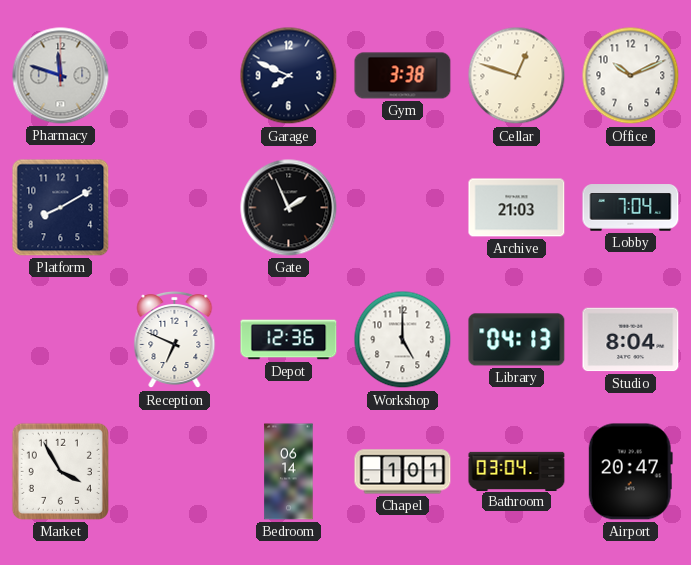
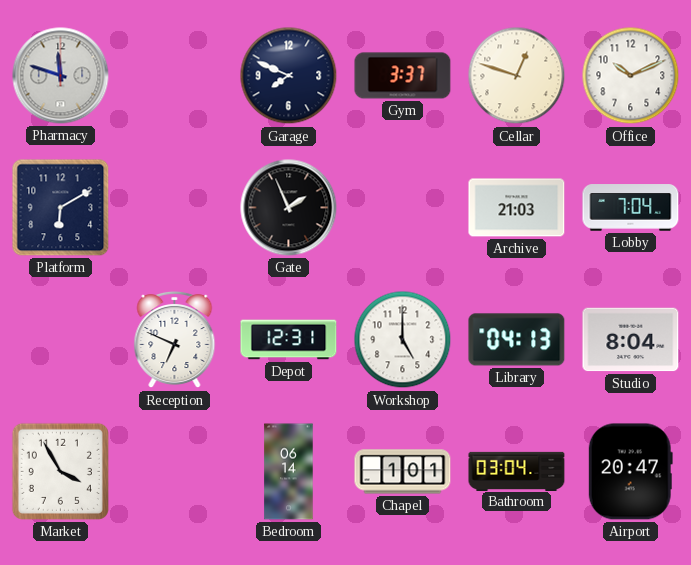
Gym: 3:38 -> 3:37
Platform: 8:10 -> 6:10
Depot: 12:36 -> 12:31
